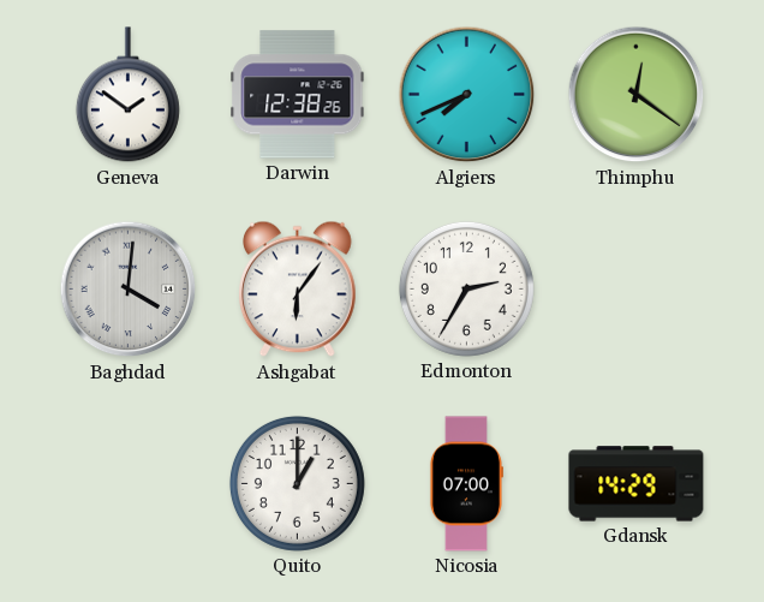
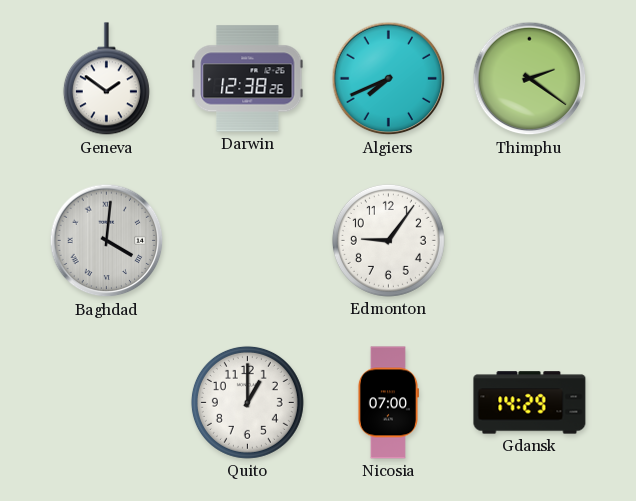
Thimphu: 12:21 -> 2:21
Ashgabat: 6:06 -> none
Edmonton: 2:35 -> 9:06
